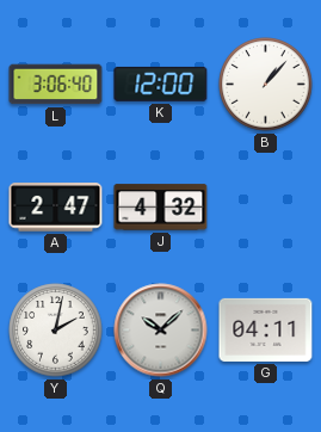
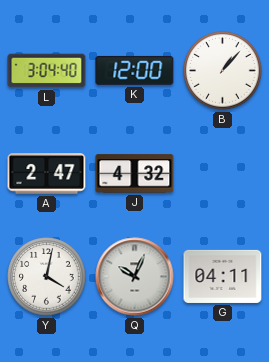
L: 3:06 -> 3:04
Y: 2:02 -> 4:02
Q: 10:08 -> 10:04
